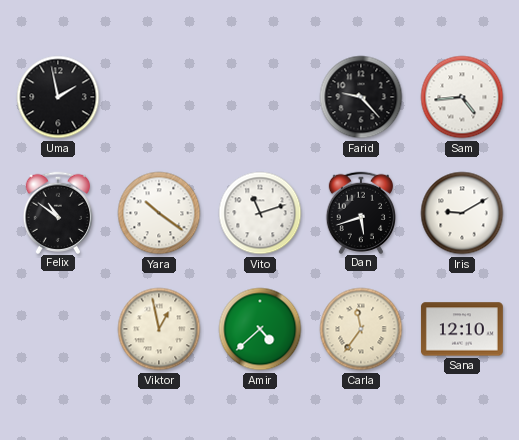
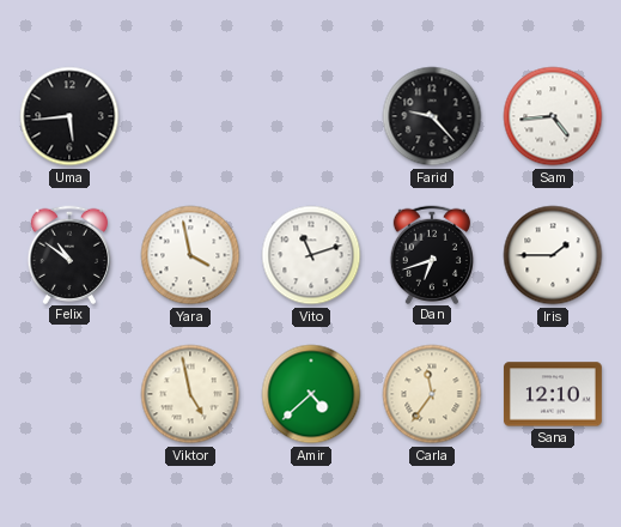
Uma: 1:58 -> 5:44
Yara: 10:21 -> 3:58
Dan: 5:42 -> 6:42
Iris: 9:10 -> 1:45
Viktor: 12:58 -> 4:58
